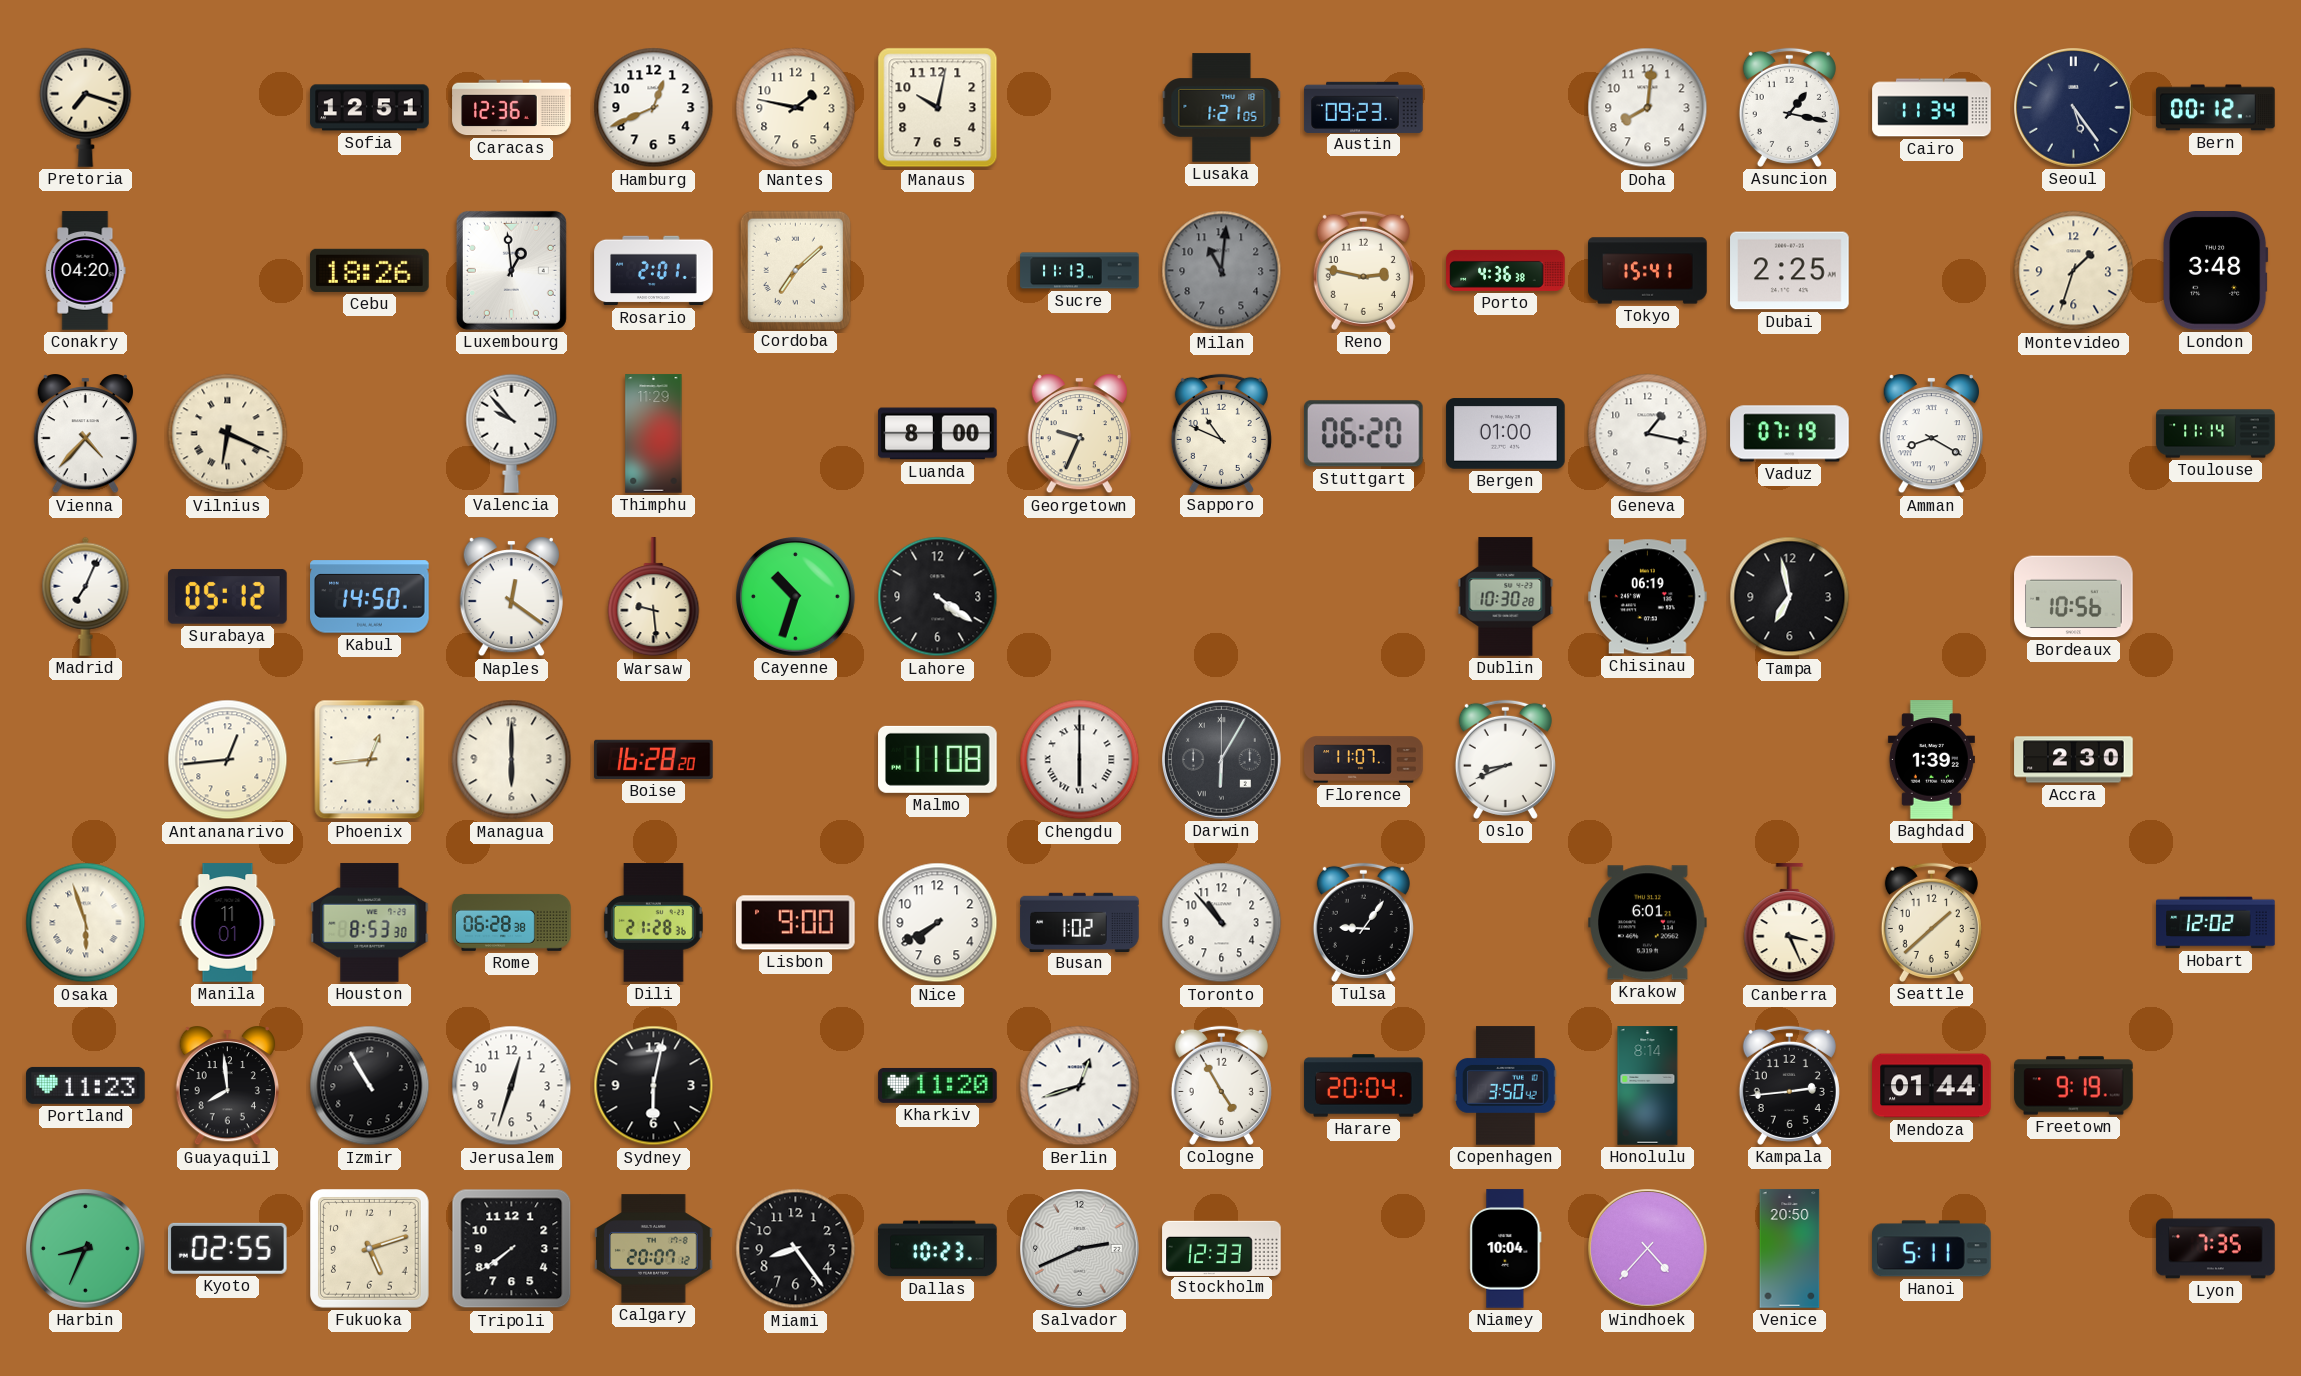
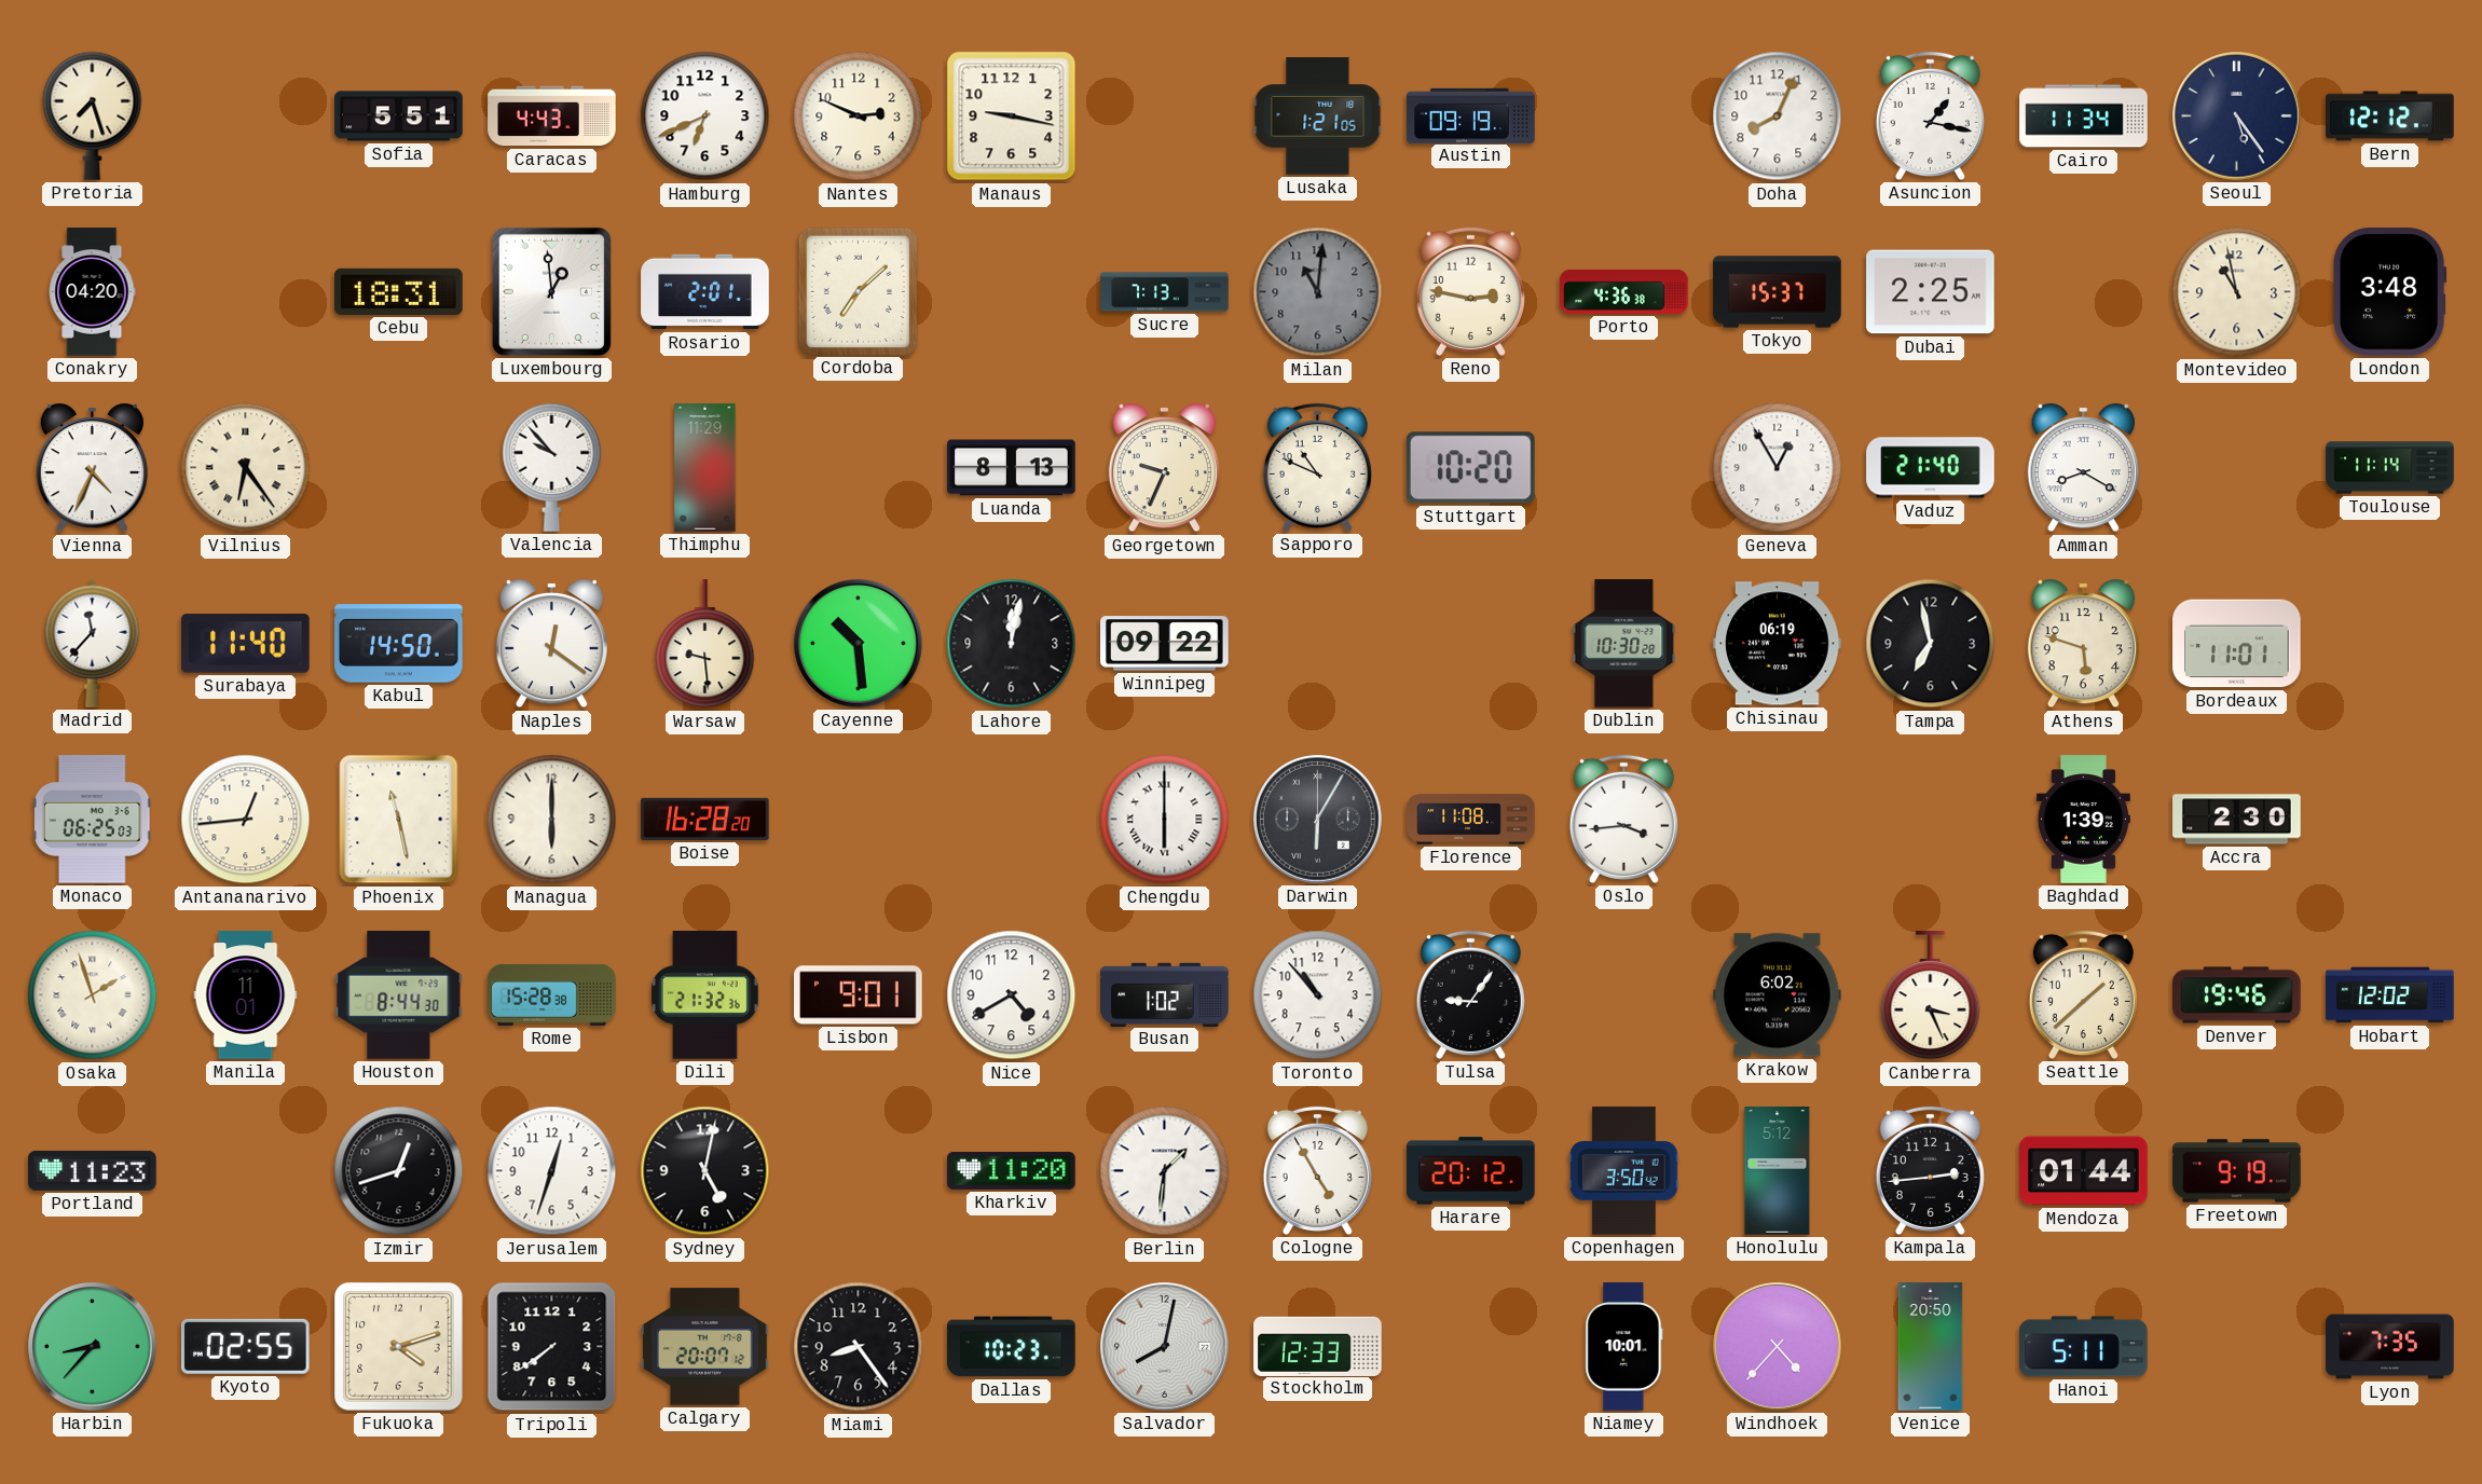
Pretoria: 7:18 -> 7:27
Sofia: 12:51 -> 5:51
Caracas: 12:36 -> 4:43
Hamburg: 12:41 -> 6:41
Nantes: 1:47 -> 2:49
Manaus: 10:02 -> 9:17
Austin: 09:23 -> 09:19
Doha: 8:01 -> 8:04
Bern: 00:12 -> 12:12
Cebu: 18:26 -> 18:31
Sucre: 11:13 -> 7:13
Tokyo: 15:41 -> 15:37
Montevideo: 1:33 -> 10:58
Vienna: 4:37 -> 4:34
Vilnius: 6:19 -> 6:24
Luanda: 8:00 -> 8:13
Stuttgart: 06:20 -> 10:20
Bergen: 01:00 -> none
Geneva: 1:17 -> 12:55
Vaduz: 07:19 -> 21:40
Madrid: 7:04 -> 11:37
Surabaya: 05:12 -> 11:40
Cayenne: 10:33 -> 10:29
Lahore: 4:21 -> 12:02
Winnipeg: none -> 09:22
Athens: none -> 5:48
Bordeaux: 10:56 -> 11:01
Monaco: none -> 06:25
Phoenix: 12:44 -> 11:28
Malmo: 11:08 -> none
Florence: 11:07 -> 11:08
Oslo: 8:41 -> 3:44
Osaka: 5:57 -> 1:57
Houston: 8:53 -> 8:44
Rome: 06:28 -> 15:28
Dili: 21:28 -> 21:32
Lisbon: 9:00 -> 9:01
Nice: 7:40 -> 4:40
Krakow: 6:01 -> 6:02
Denver: none -> 19:46
Guayaquil: 7:59 -> none
Izmir: 10:55 -> 12:42
Sydney: 6:02 -> 5:02
Berlin: 12:42 -> 1:31
Harare: 20:04 -> 20:12
Honolulu: 8:14 -> 5:12
Harbin: 8:34 -> 8:37
Fukuoka: 5:12 -> 4:12
Salvador: 2:41 -> 8:02
Niamey: 10:04 -> 10:01
